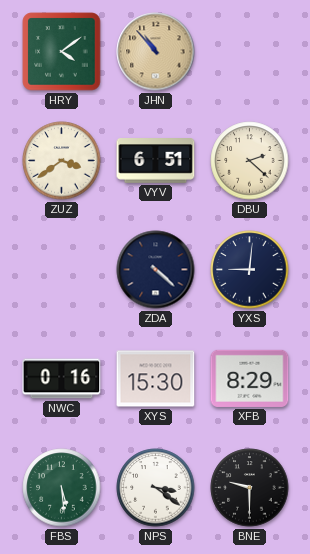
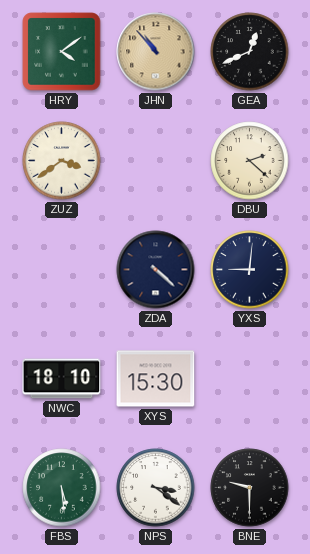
GEA: none -> 12:41
VYV: 6:51 -> none
NWC: 0:16 -> 18:10
XFB: 8:29 -> none
